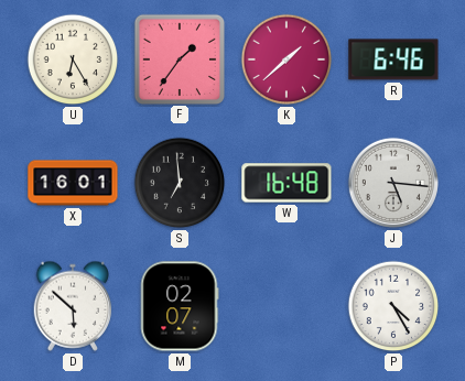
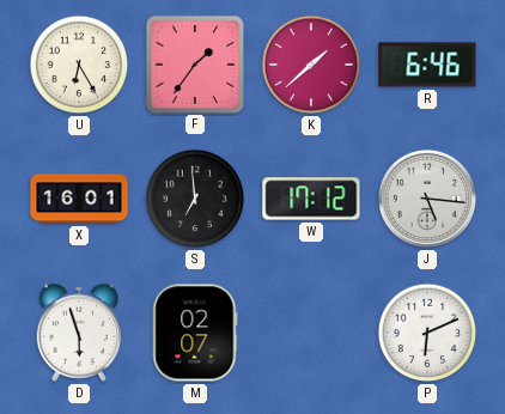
W: 16:48 -> 17:12
D: 5:52 -> 5:57
P: 4:25 -> 6:11
